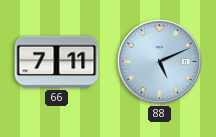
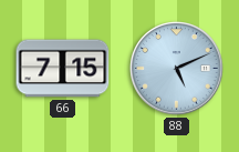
66: 7:11 -> 7:15
